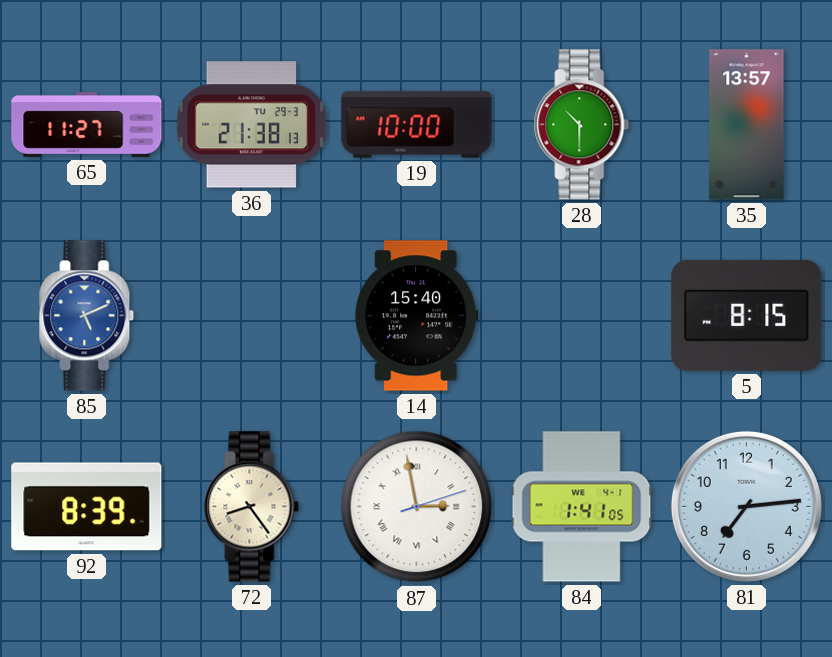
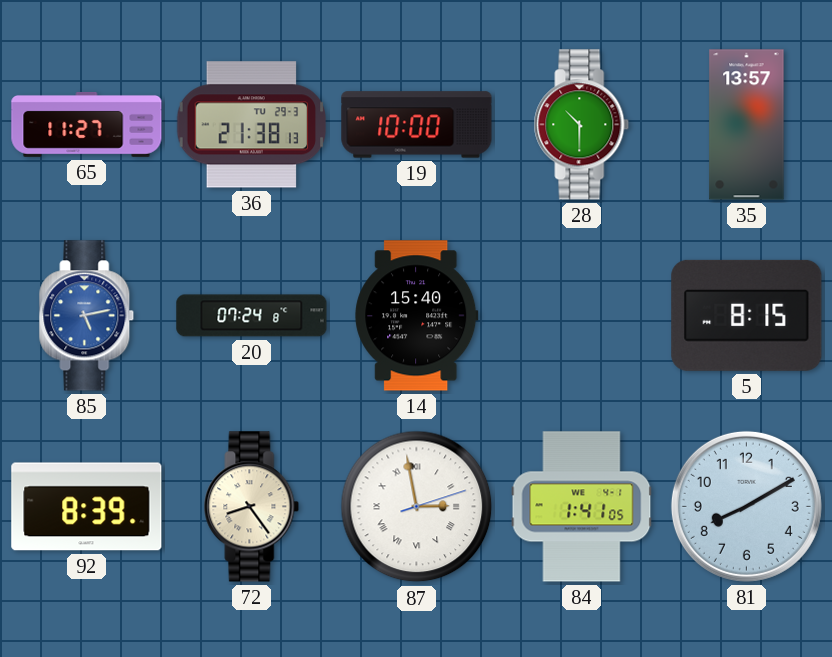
85: 5:11 -> 5:13
20: none -> 07:24
81: 7:14 -> 8:10
